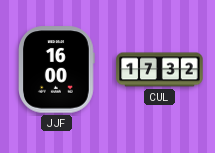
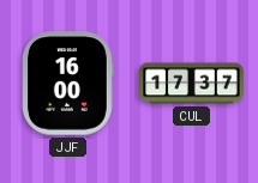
CUL: 17:32 -> 17:37
